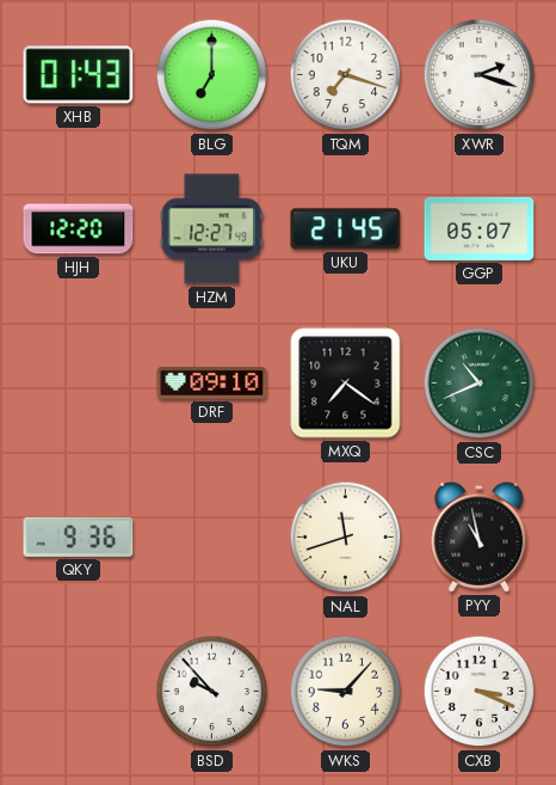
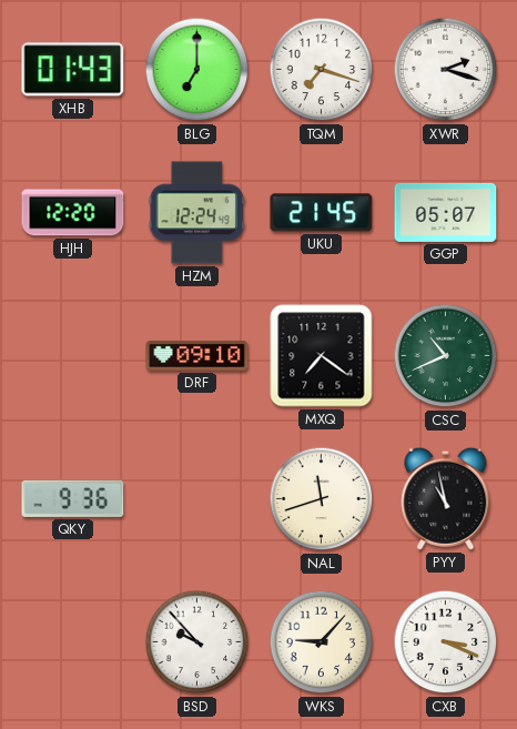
HZM: 12:27 -> 12:24
